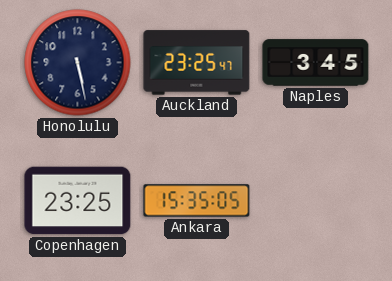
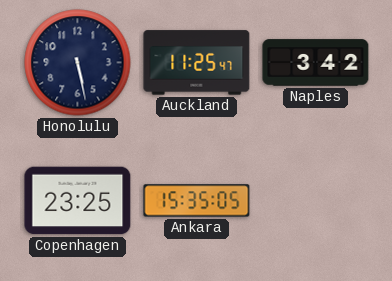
Auckland: 23:25 -> 11:25
Naples: 3:45 -> 3:42
